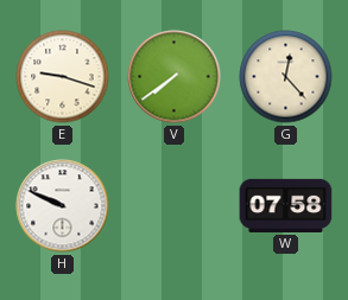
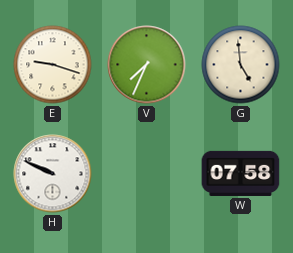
V: 7:39 -> 7:34
G: 12:23 -> 4:59
